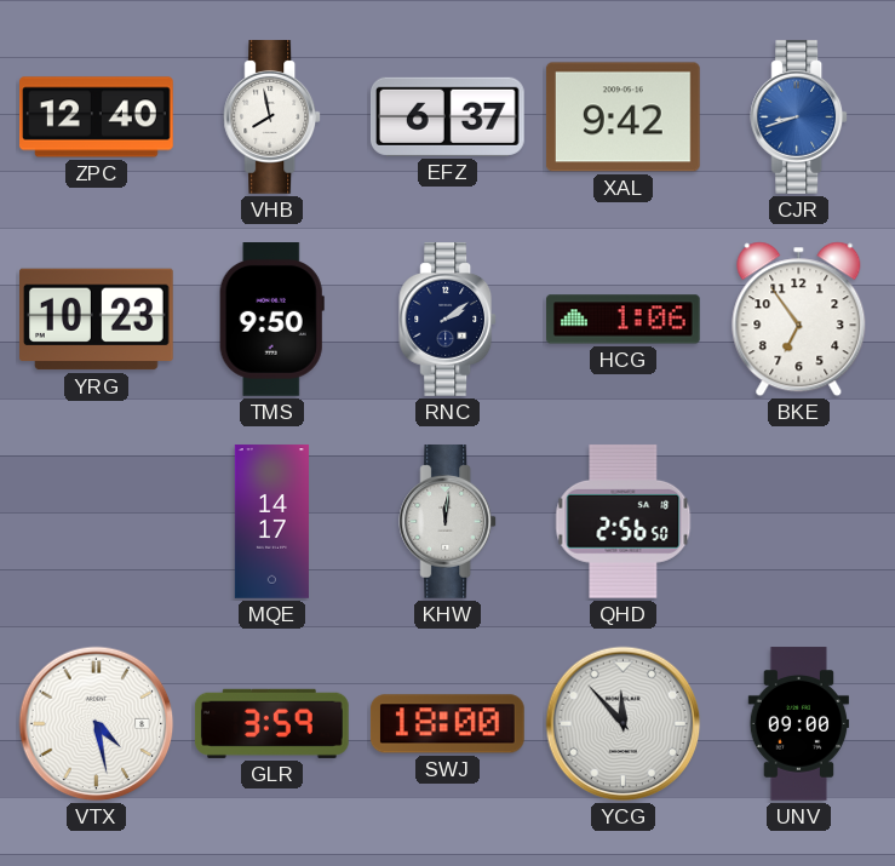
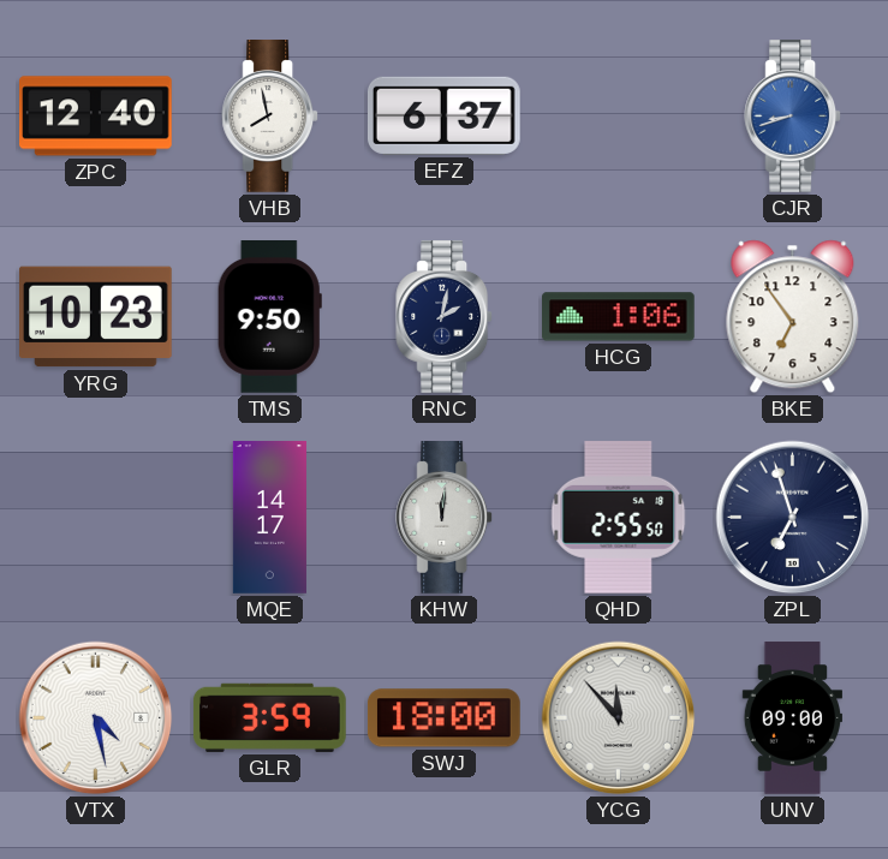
XAL: 9:42 -> none
RNC: 2:09 -> 2:02
QHD: 2:56 -> 2:55
ZPL: none -> 6:57
